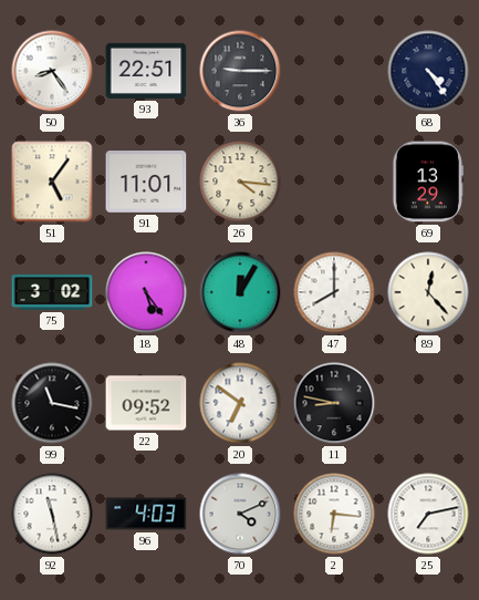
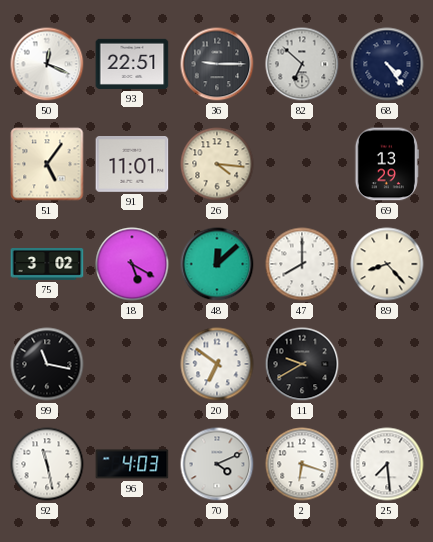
50: 8:24 -> 12:19
82: none -> 6:52
18: 5:24 -> 5:20
48: 12:05 -> 12:08
89: 12:23 -> 8:23
22: 09:52 -> none
11: 8:47 -> 9:40
2: 6:16 -> 6:18
25: 7:13 -> 7:29
